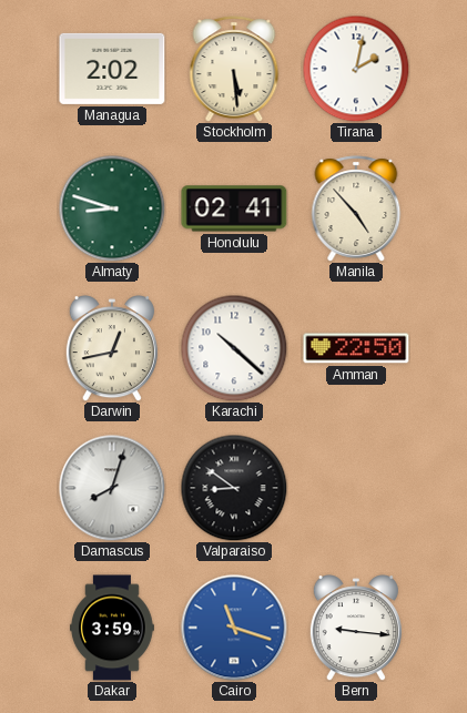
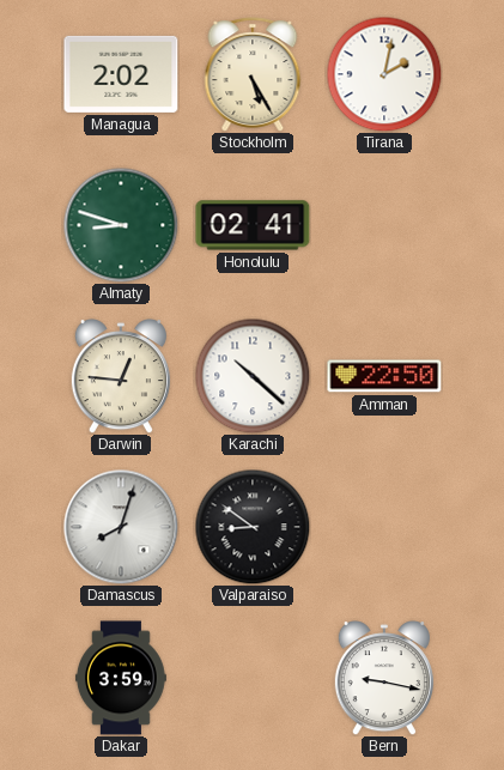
Stockholm: 5:29 -> 5:25
Manila: 4:53 -> none
Darwin: 12:43 -> 12:46
Cairo: 11:18 -> none
Bern: 9:16 -> 9:17
